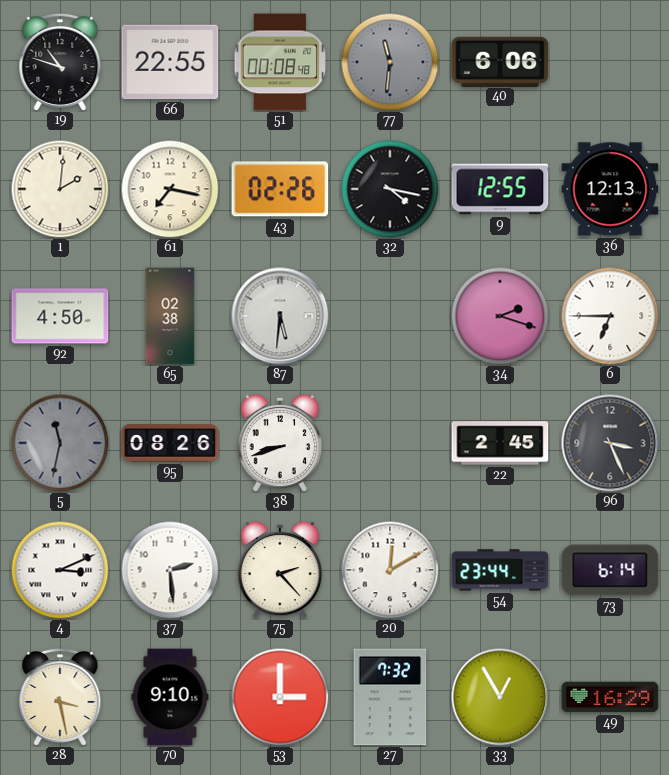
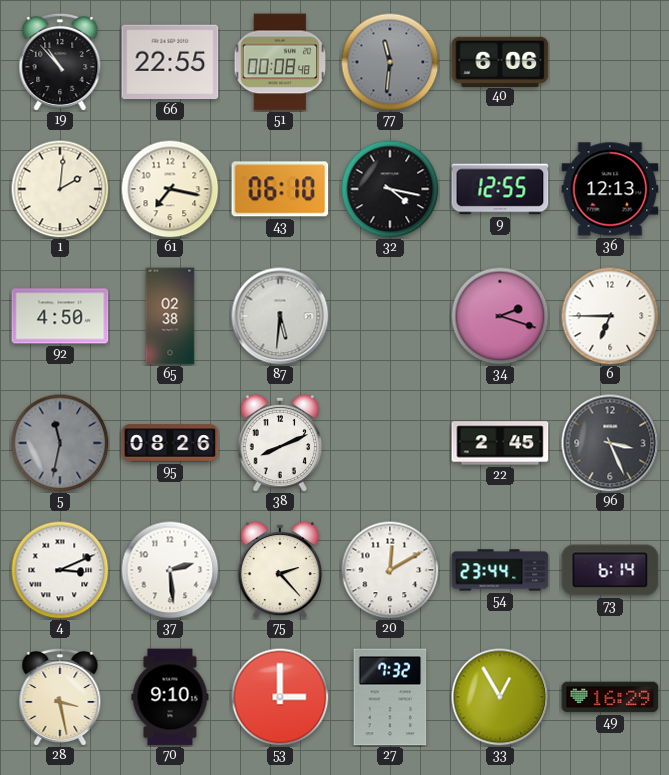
19: 10:48 -> 10:53
43: 02:26 -> 06:10
38: 8:42 -> 8:11
